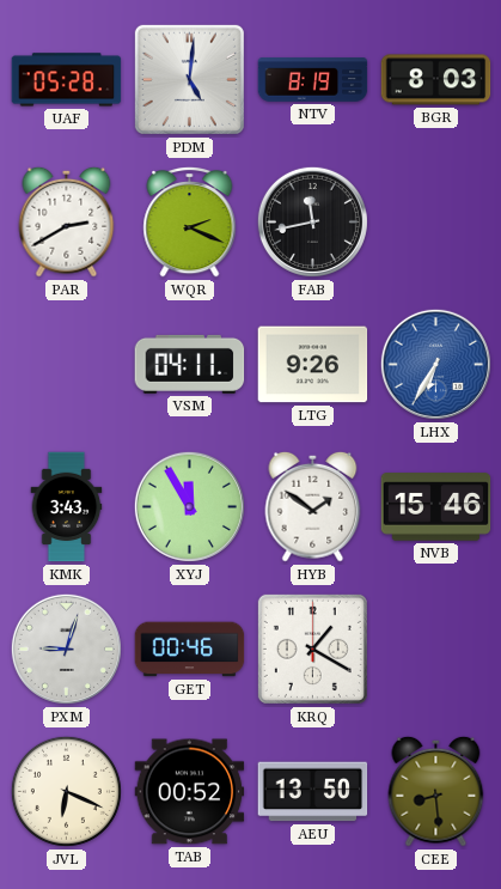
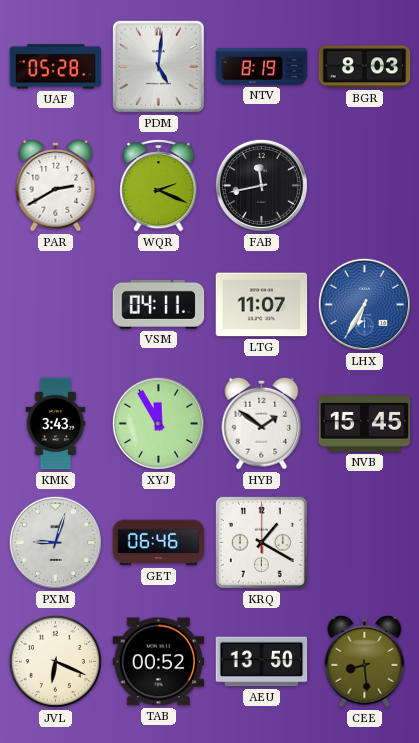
LTG: 9:26 -> 11:07
NVB: 15:46 -> 15:45
GET: 00:46 -> 06:46
